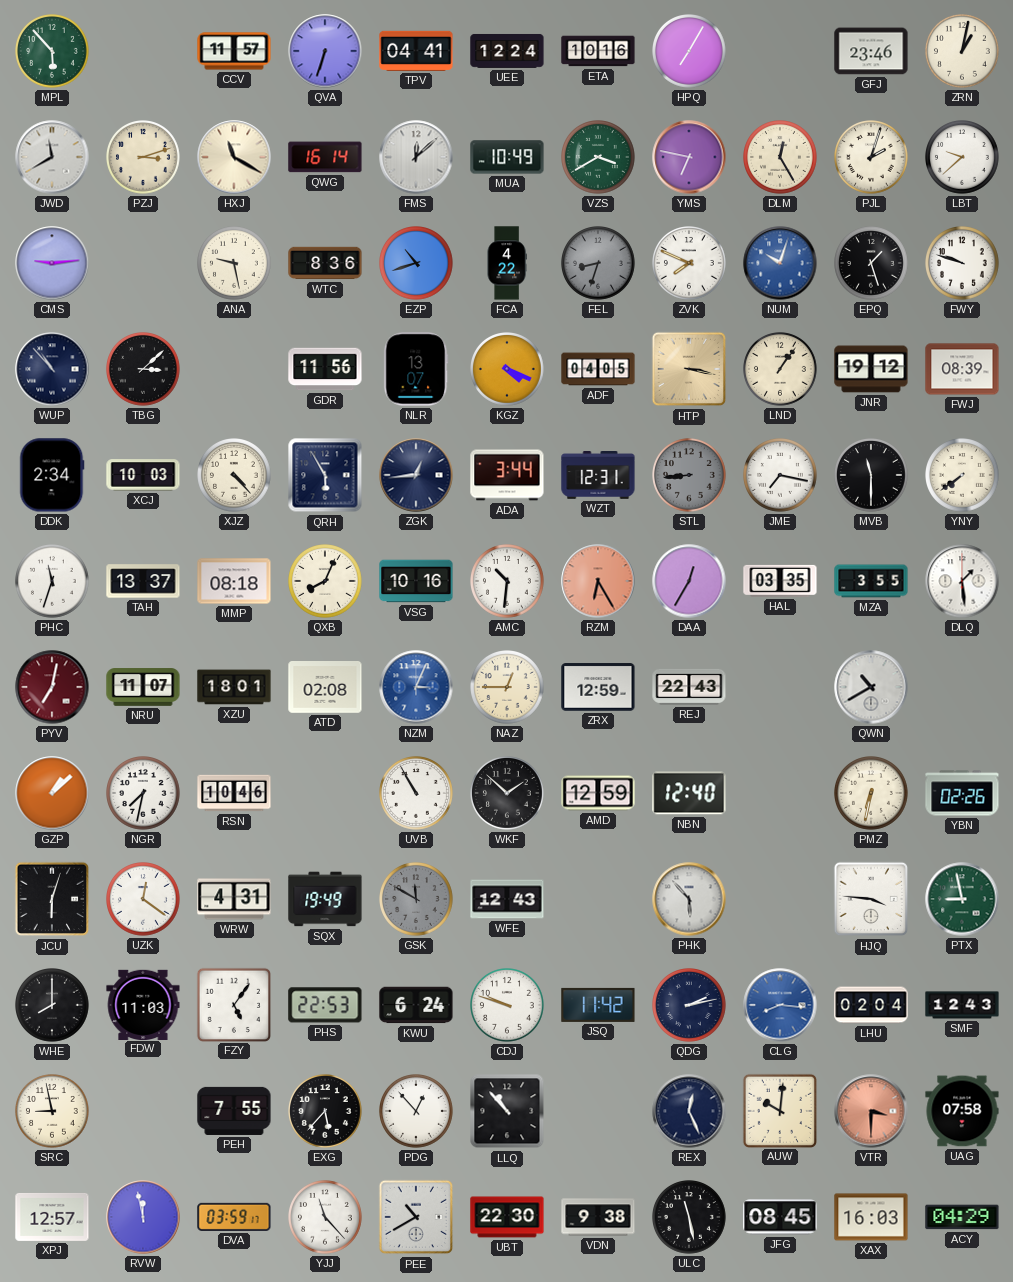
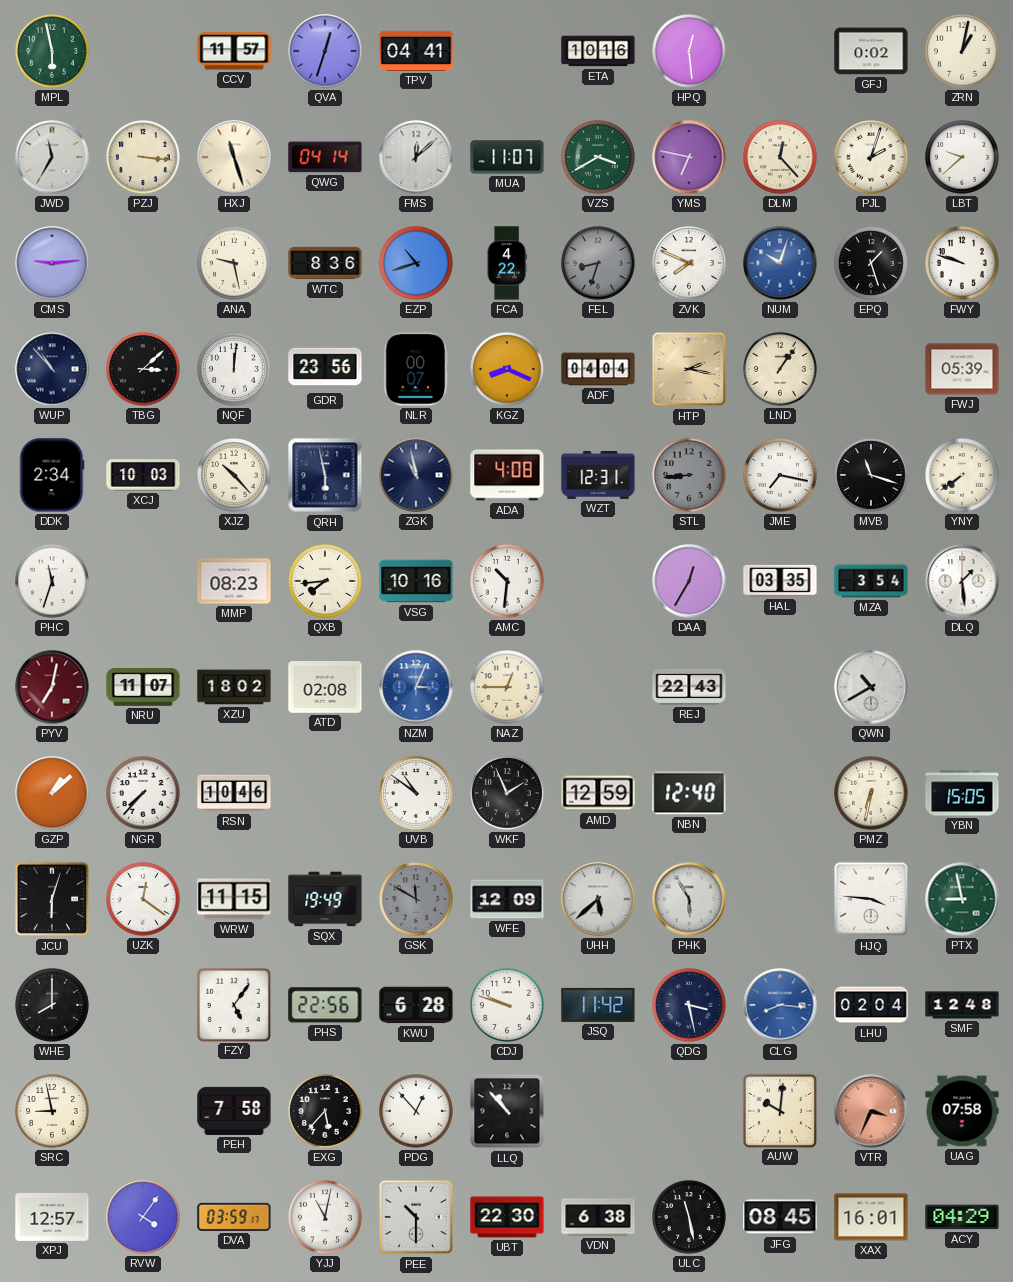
MPL: 5:53 -> 5:58
QVA: 6:33 -> 12:33
UEE: 12:24 -> none
HPQ: 7:05 -> 12:29
GFJ: 23:46 -> 0:02
JWD: 11:40 -> 11:35
PZJ: 3:12 -> 3:16
HXJ: 11:20 -> 11:27
QWG: 16:14 -> 04:14
MUA: 10:49 -> 11:07
DLM: 12:25 -> 12:23
NQF: none -> 12:01
GDR: 11:56 -> 23:56
NLR: 13:07 -> 00:07
KGZ: 4:19 -> 8:19
ADF: 04:05 -> 04:04
HTP: 3:17 -> 2:17
JNR: 19:12 -> none
FWJ: 08:39 -> 05:39
XJZ: 4:23 -> 10:23
QRH: 5:55 -> 5:58
ZGK: 12:44 -> 10:58
ADA: 3:44 -> 4:08
MVB: 11:30 -> 11:18
TAH: 13:37 -> none
MMP: 08:18 -> 08:23
QXB: 8:04 -> 7:44
RZM: 6:25 -> none
MZA: 3:55 -> 3:54
XZU: 18:01 -> 18:02
ZRX: 12:59 -> none
NGR: 7:32 -> 7:37
UVB: 10:55 -> 10:51
WKF: 1:52 -> 1:56
YBN: 02:26 -> 15:05
WRW: 4:31 -> 11:15
WFE: 12:43 -> 12:09
UHH: none -> 5:38
PHK: 5:53 -> 5:55
FDW: 11:03 -> none
PHS: 22:53 -> 22:56
KWU: 6:24 -> 6:28
QDG: 2:13 -> 3:28
SMF: 12:43 -> 12:48
PEH: 7:55 -> 7:58
REX: 12:26 -> none
VTR: 3:30 -> 3:34
RVW: 11:58 -> 4:06
YJJ: 11:23 -> 11:02
PEE: 10:40 -> 10:30
VDN: 9:38 -> 6:38
XAX: 16:03 -> 16:01
